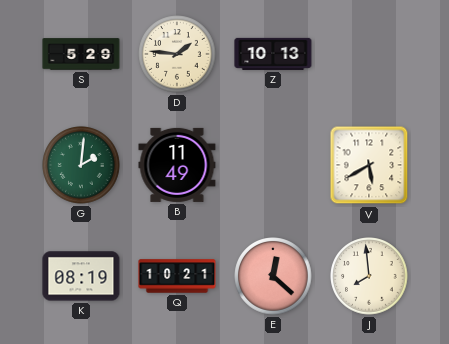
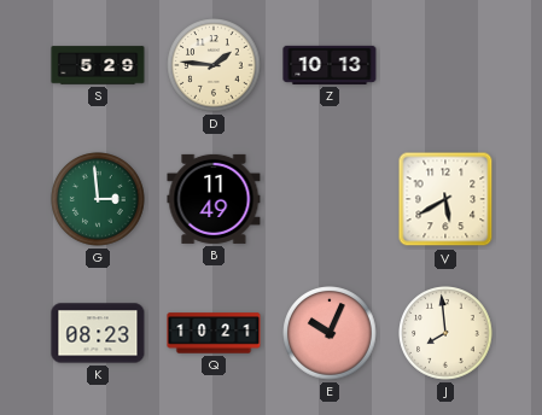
G: 2:01 -> 2:59
K: 08:19 -> 08:23
E: 12:22 -> 10:04
